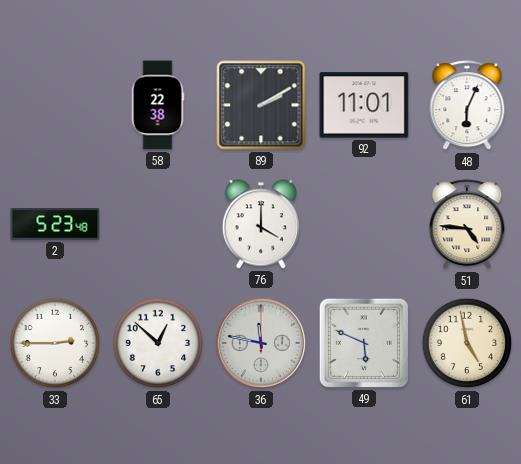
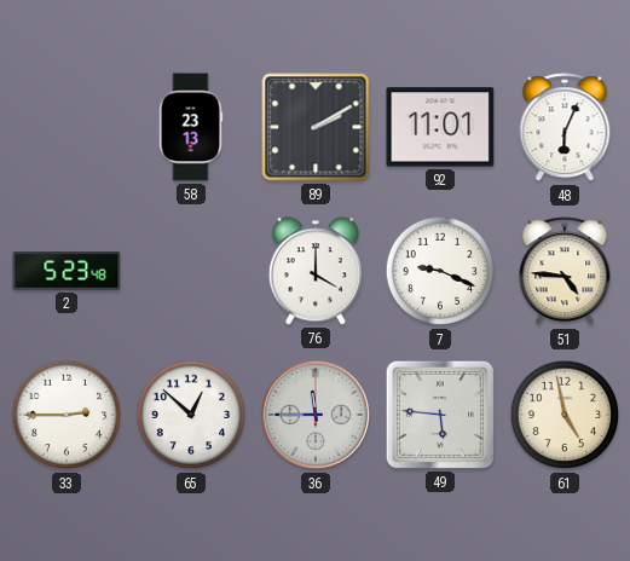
58: 22:38 -> 23:13
7: none -> 9:19
36: 11:47 -> 11:45
49: 5:49 -> 5:46
